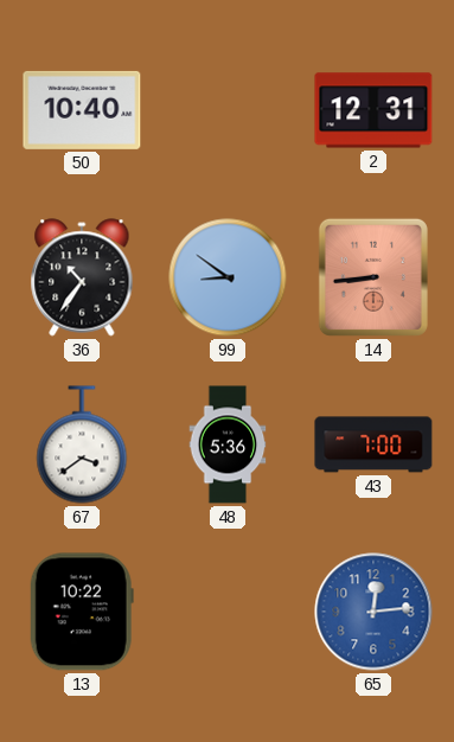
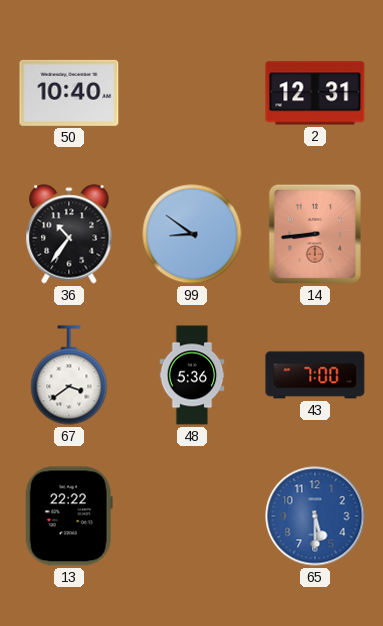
13: 10:22 -> 22:22
65: 12:14 -> 5:30
